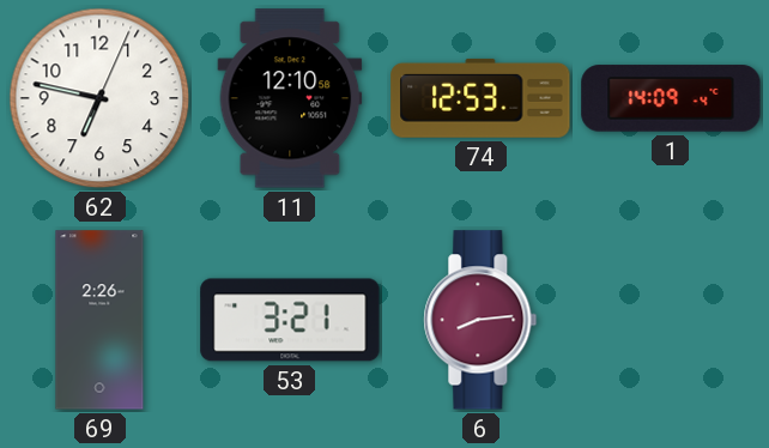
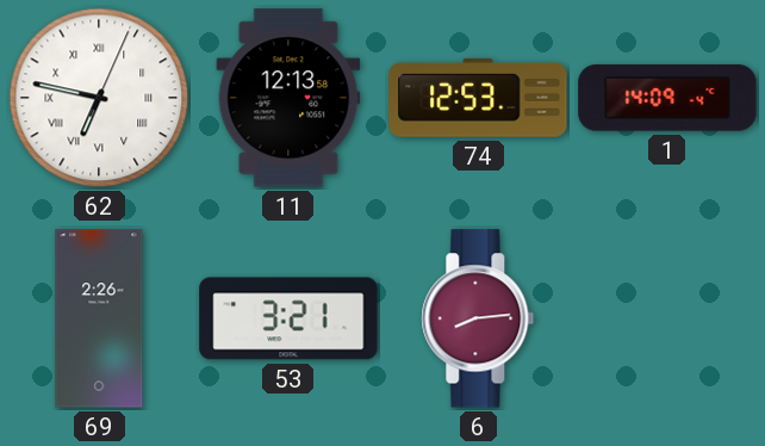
62 numerals: Arabic -> Roman
11: 12:10 -> 12:13
